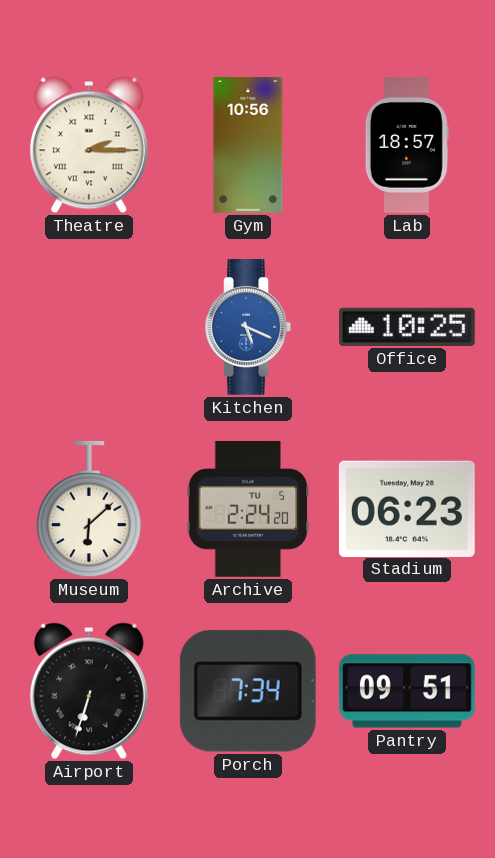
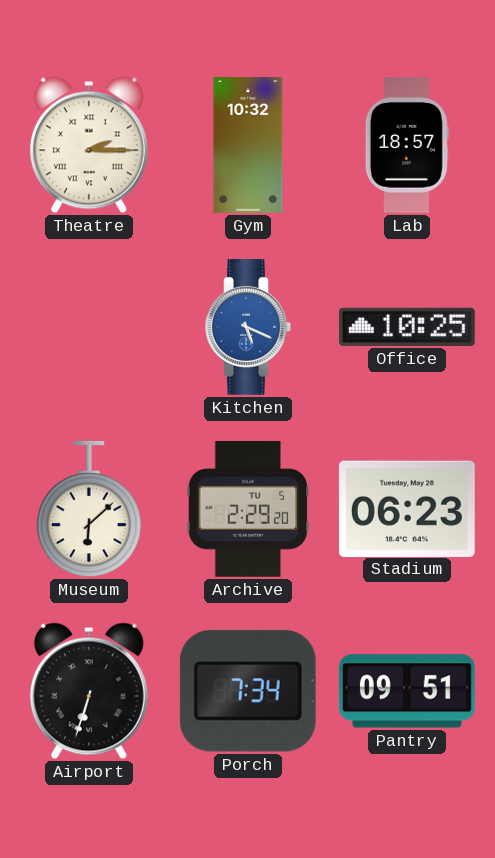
Gym: 10:56 -> 10:32
Archive: 2:24 -> 2:29
